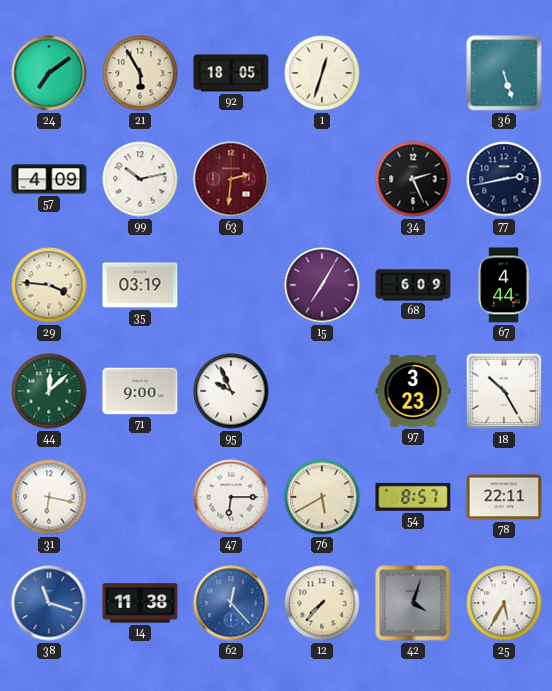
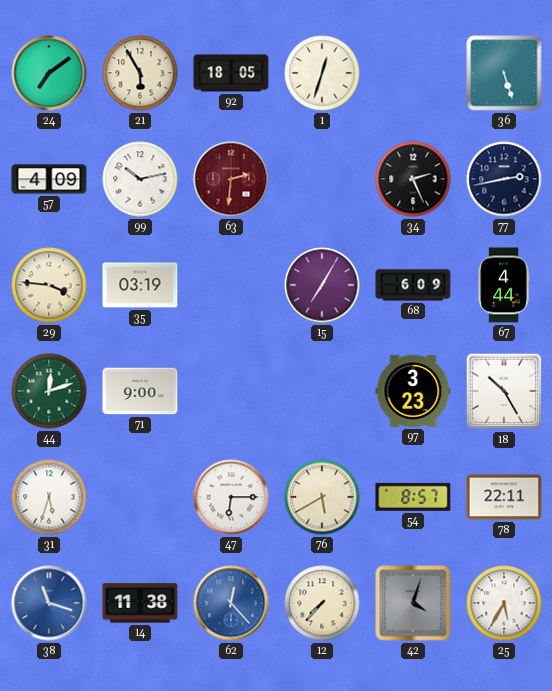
44: 12:08 -> 12:12
95: 9:56 -> none
31: 6:17 -> 5:33
